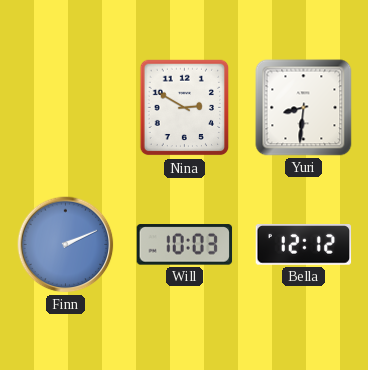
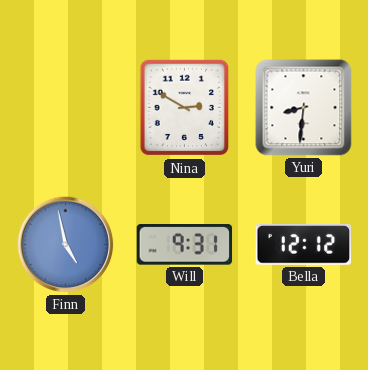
Finn: 2:11 -> 4:58
Will: 10:03 -> 9:31
